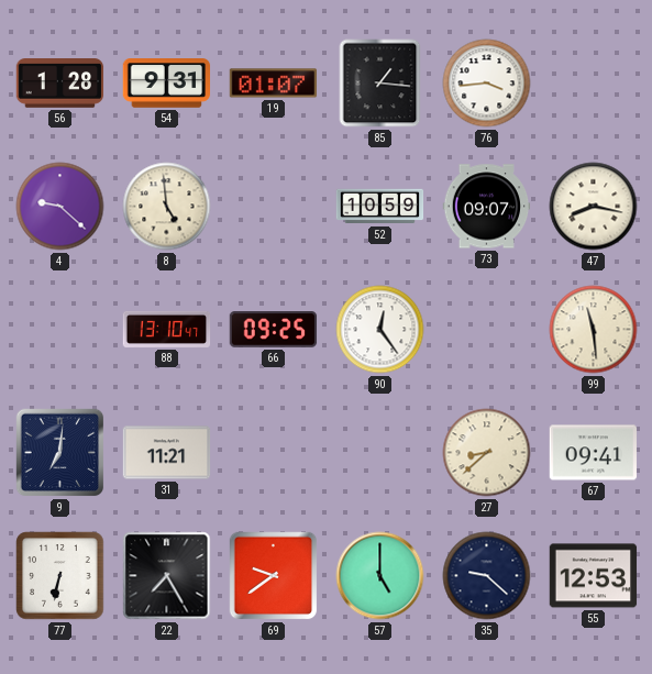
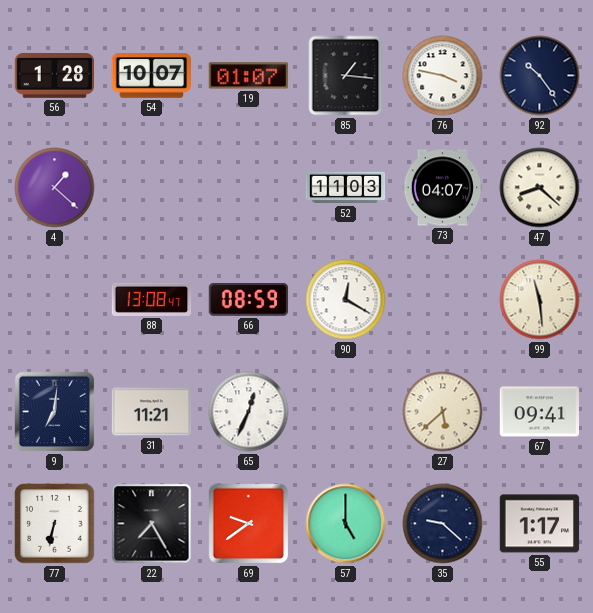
54: 9:31 -> 10:07
76: 3:44 -> 3:47
92: none -> 10:24
4: 9:22 -> 1:22
8: 4:59 -> none
52: 10:59 -> 11:03
73: 09:07 -> 04:07
47: 8:17 -> 8:22
88: 13:10 -> 13:08
66: 09:25 -> 08:59
90: 12:24 -> 12:20
65: none -> 12:34
27: 8:38 -> 5:38
55: 12:53 -> 1:17
